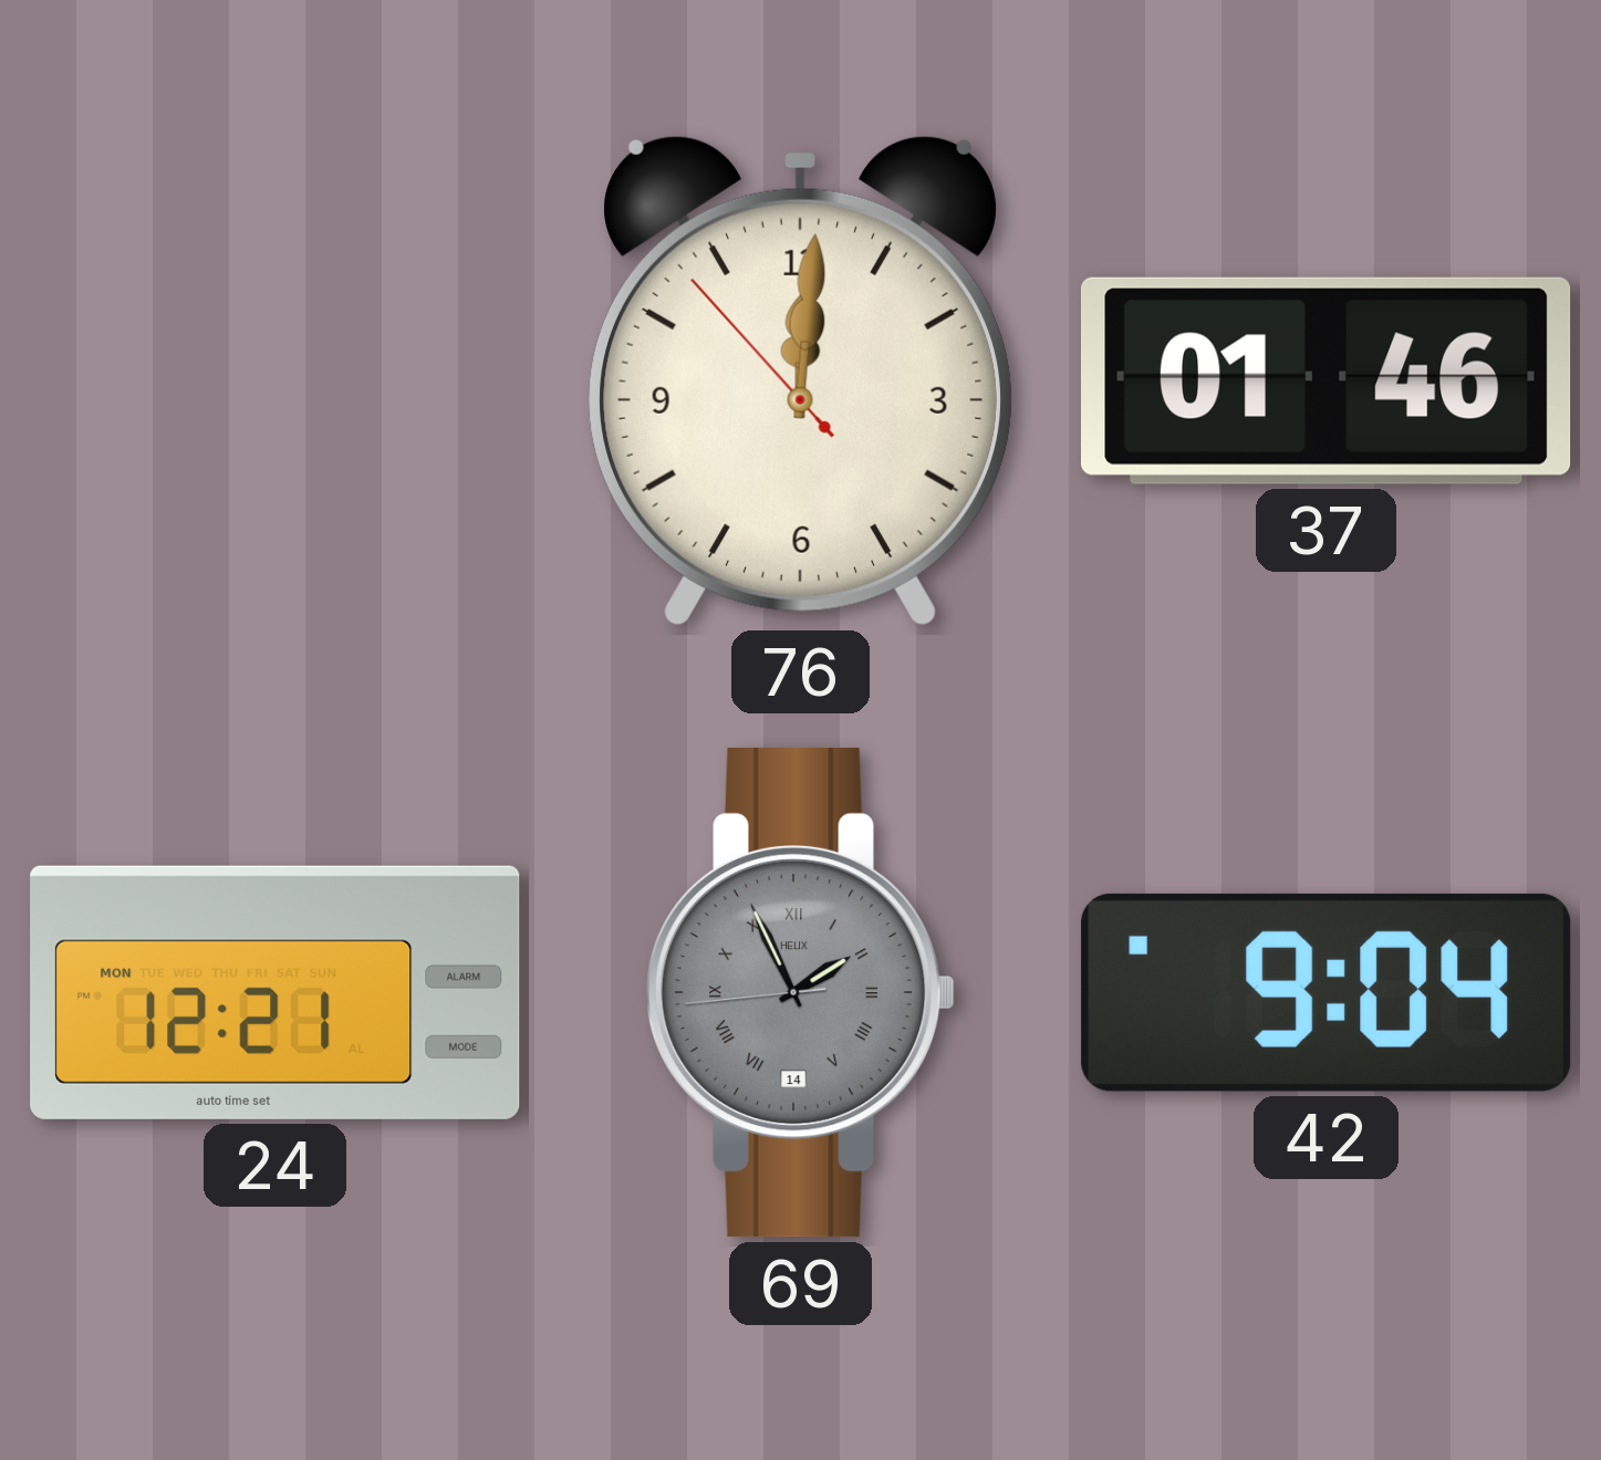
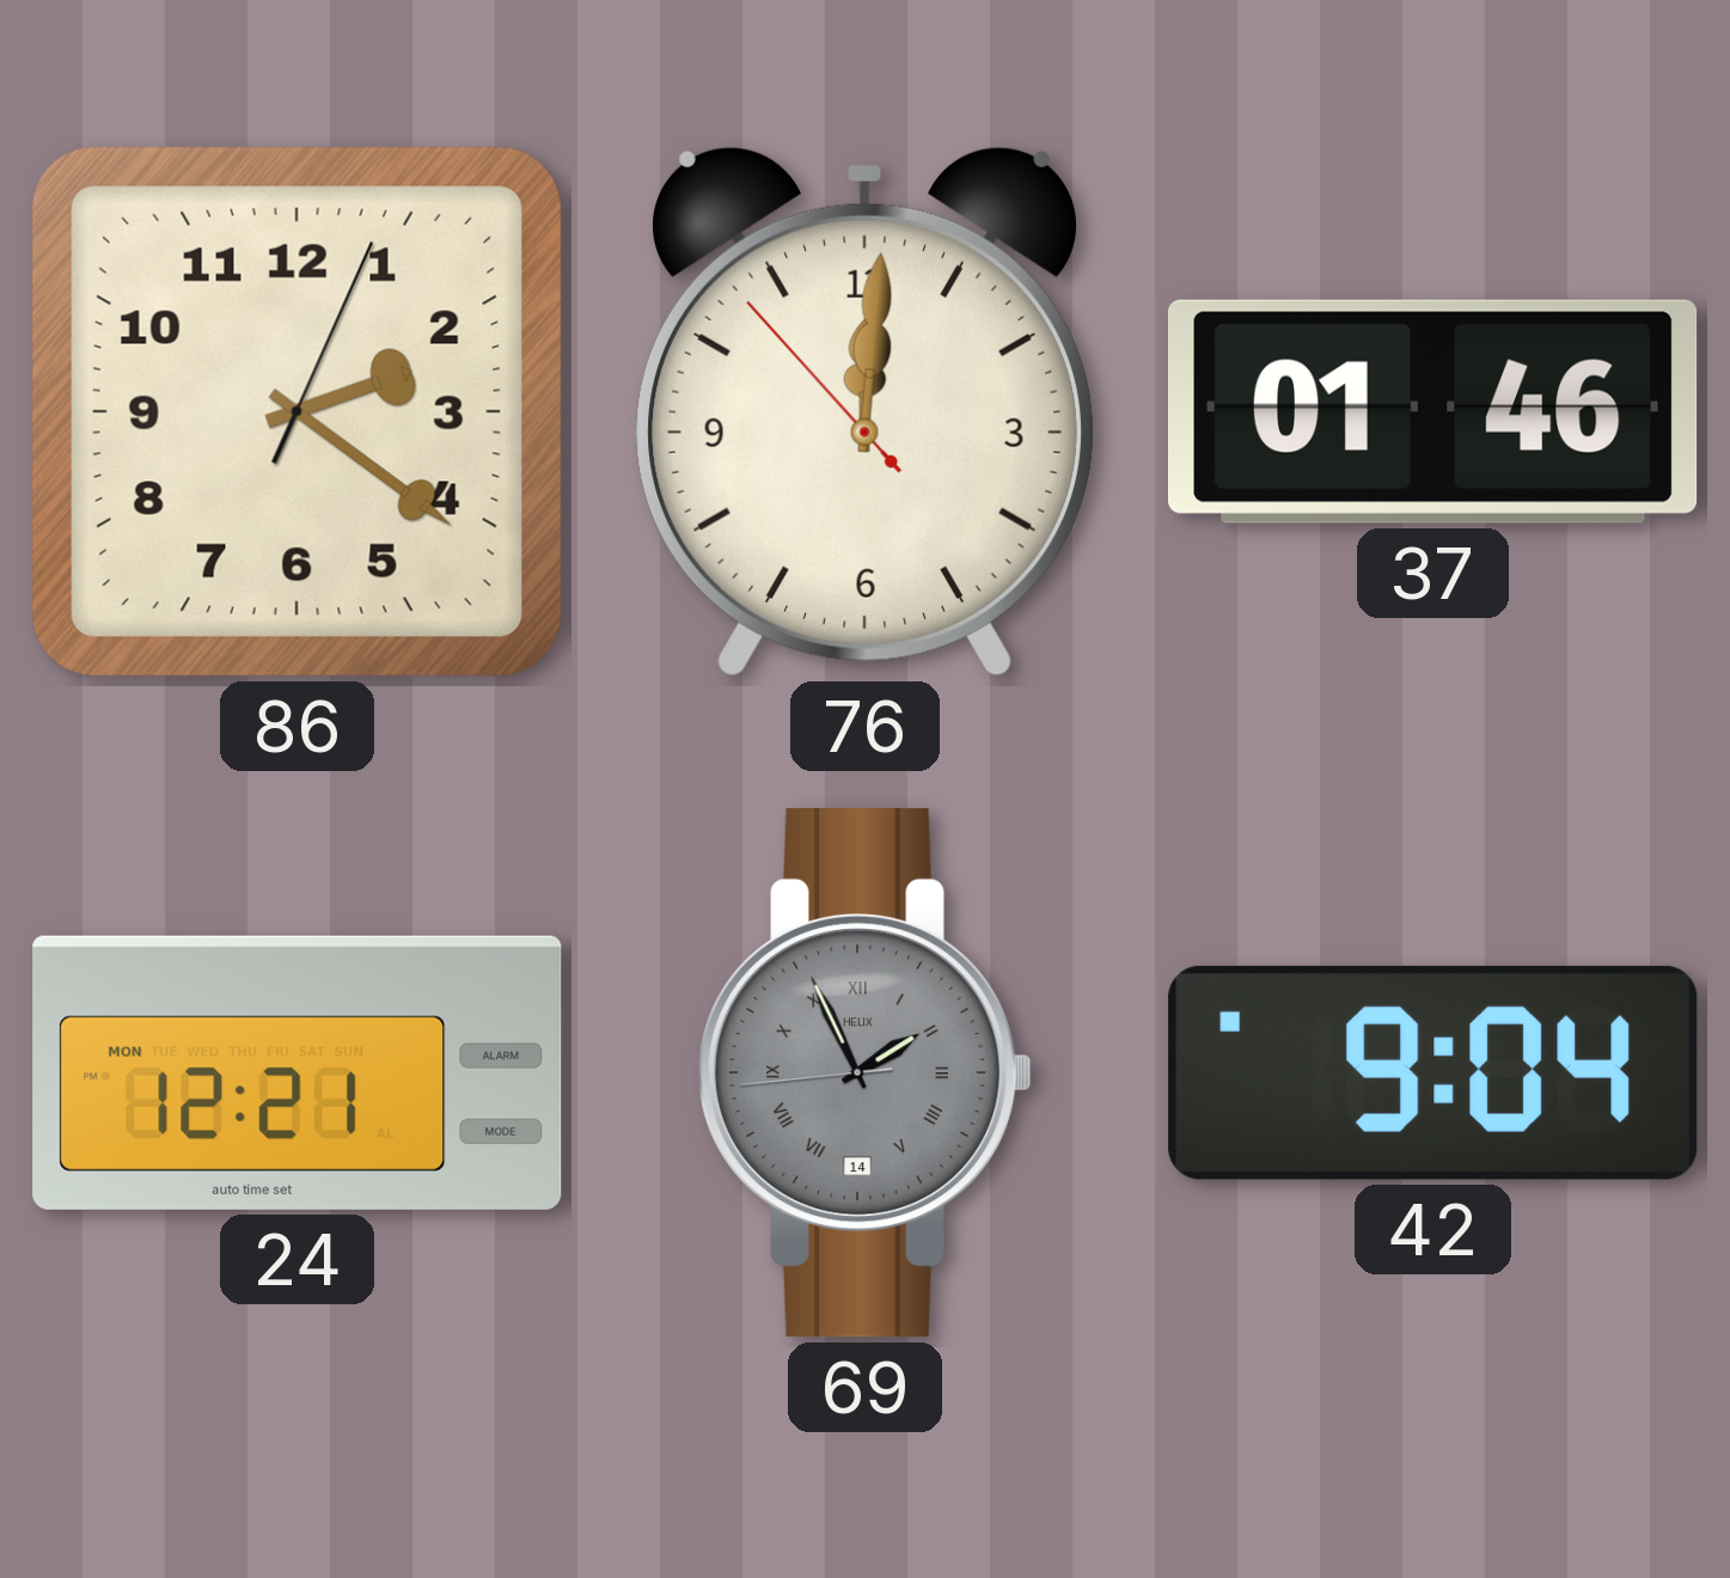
86: none -> 2:21
